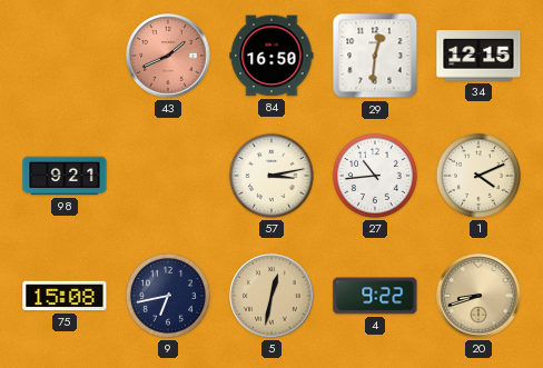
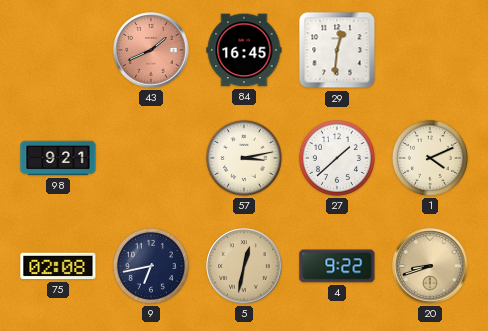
84: 16:50 -> 16:45
34: 12:15 -> none
27: 10:44 -> 1:38
75: 15:08 -> 02:08
